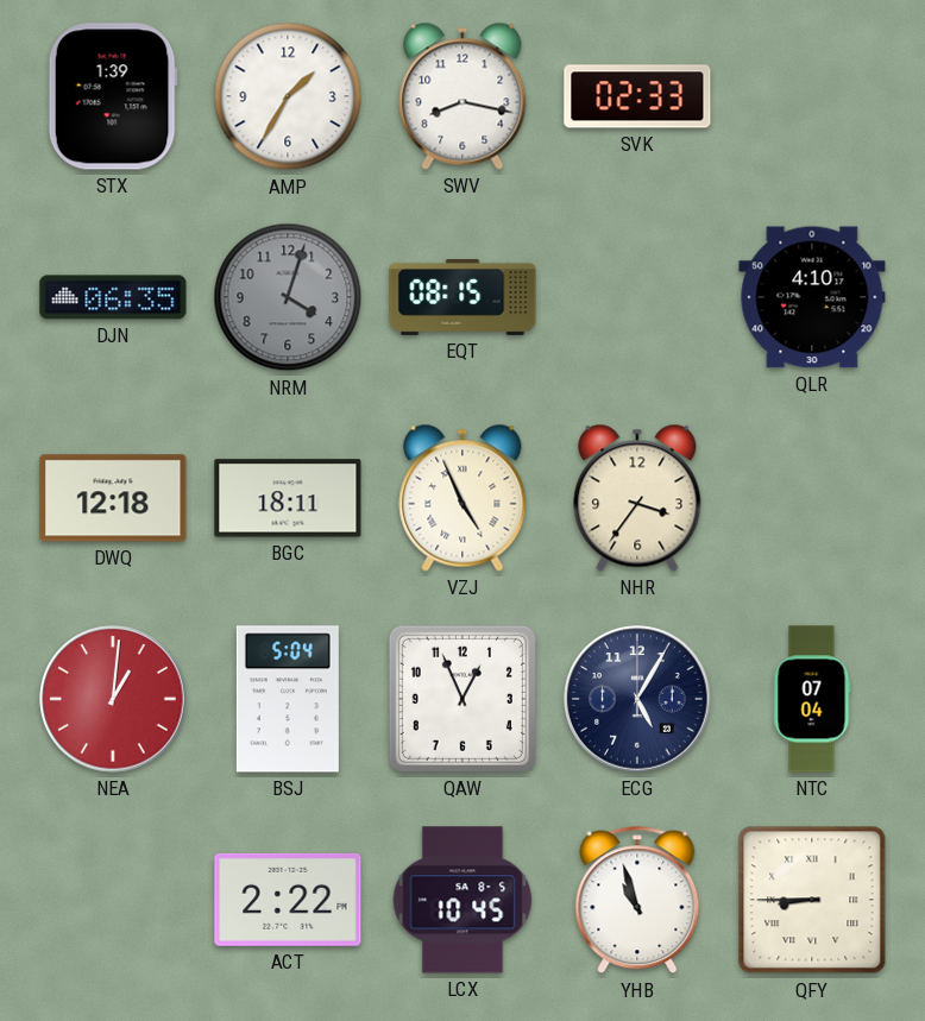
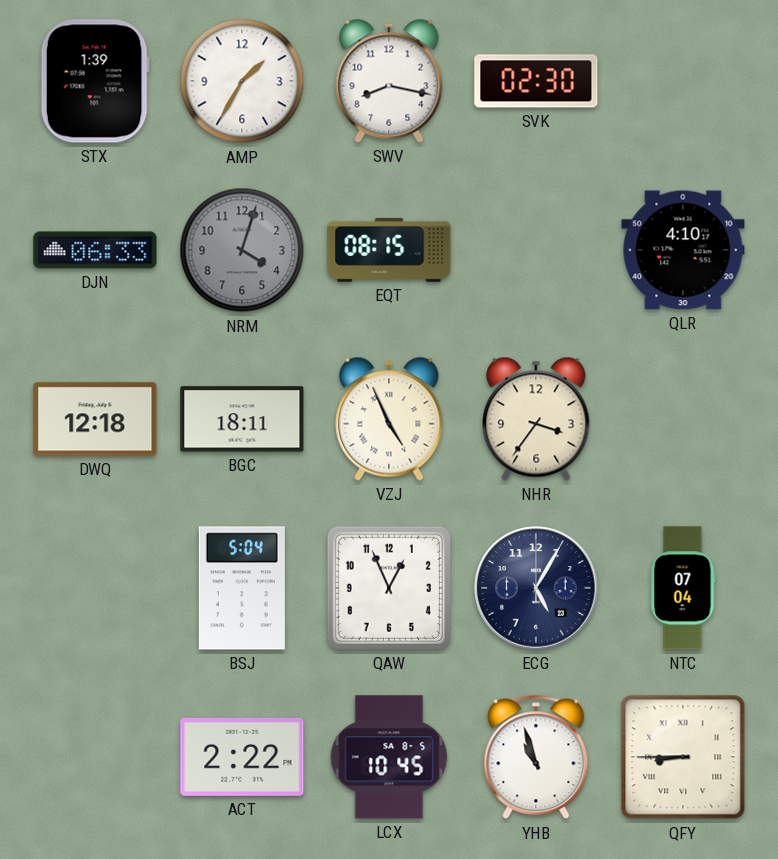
SVK: 02:33 -> 02:30
DJN: 06:35 -> 06:33
NEA: 1:01 -> none
